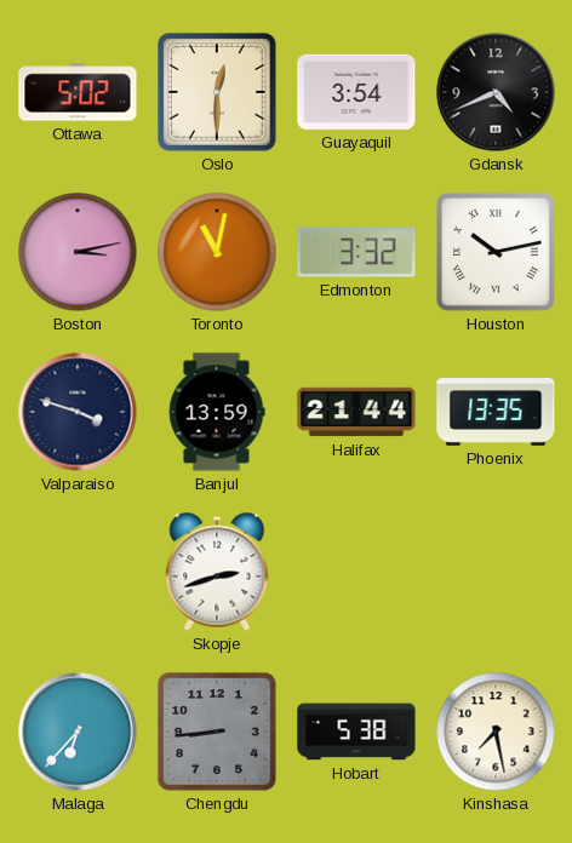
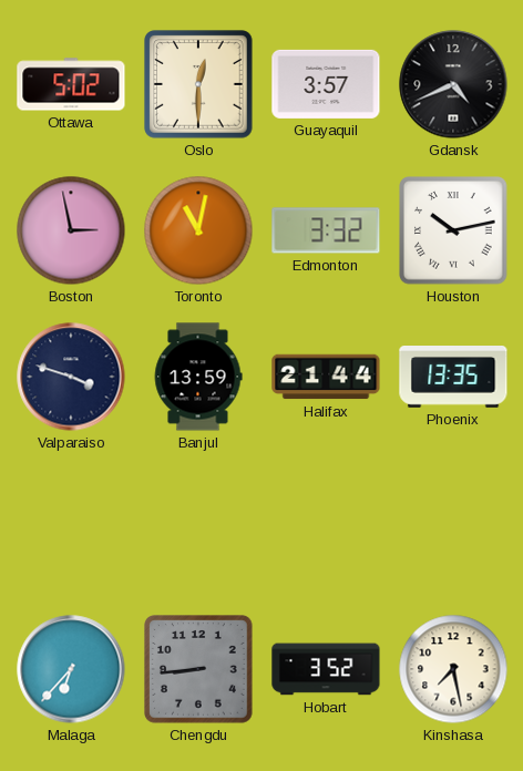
Guayaquil: 3:54 -> 3:57
Boston: 3:13 -> 2:58
Skopje: 2:42 -> none
Hobart: 5:38 -> 3:52
